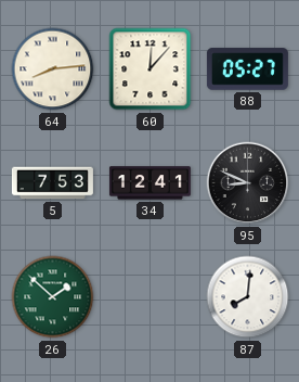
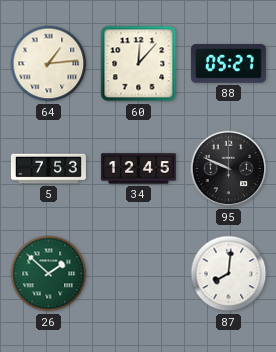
64: 8:14 -> 1:14
34: 12:41 -> 12:45
95: 8:49 -> 9:49
